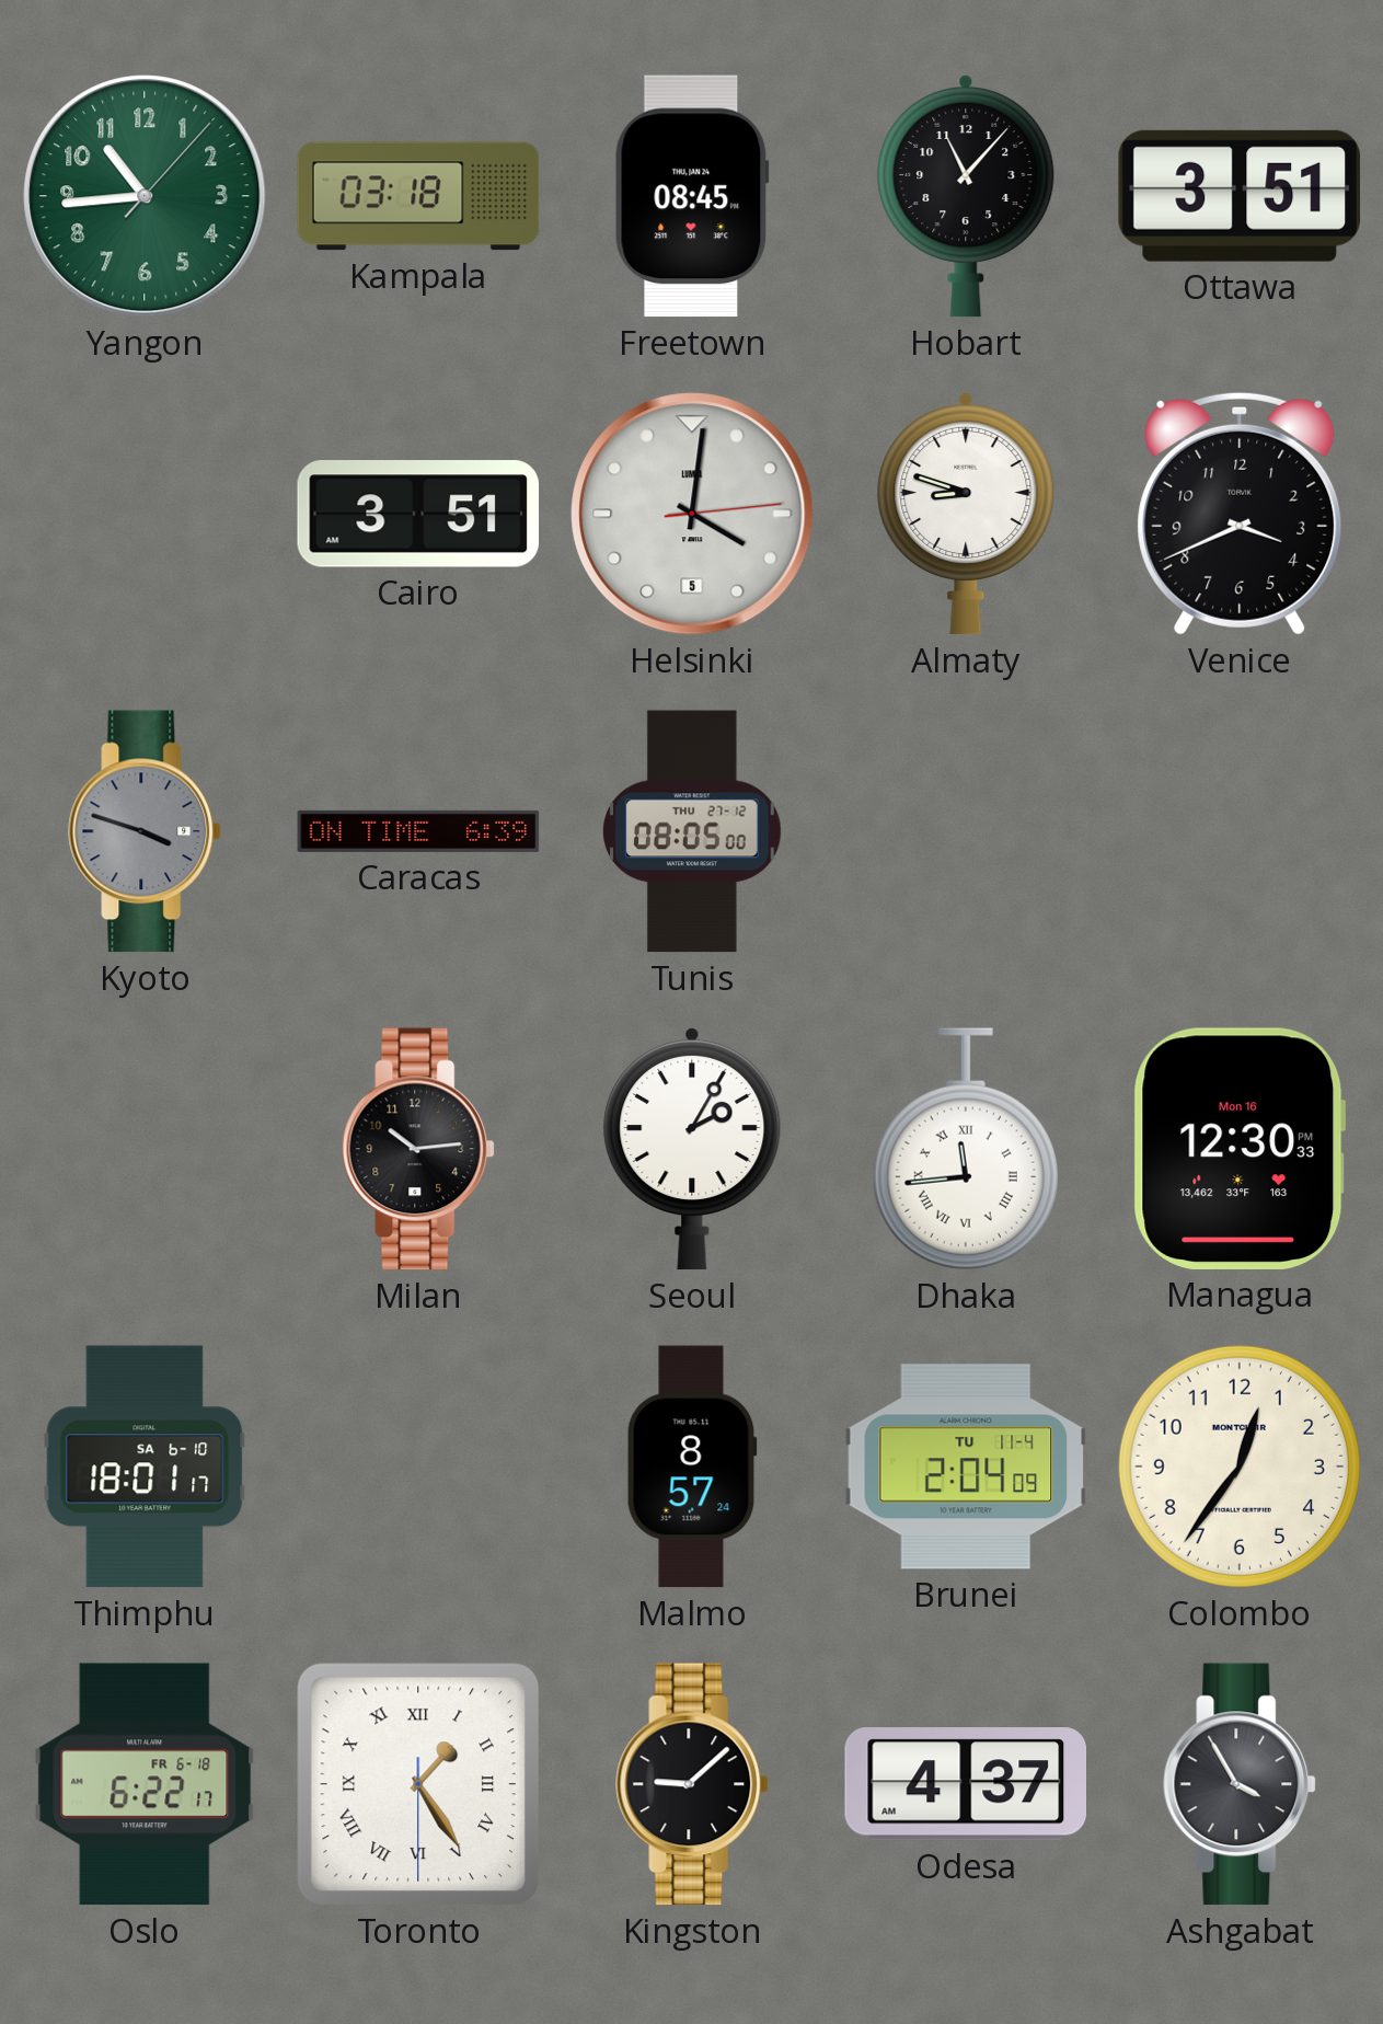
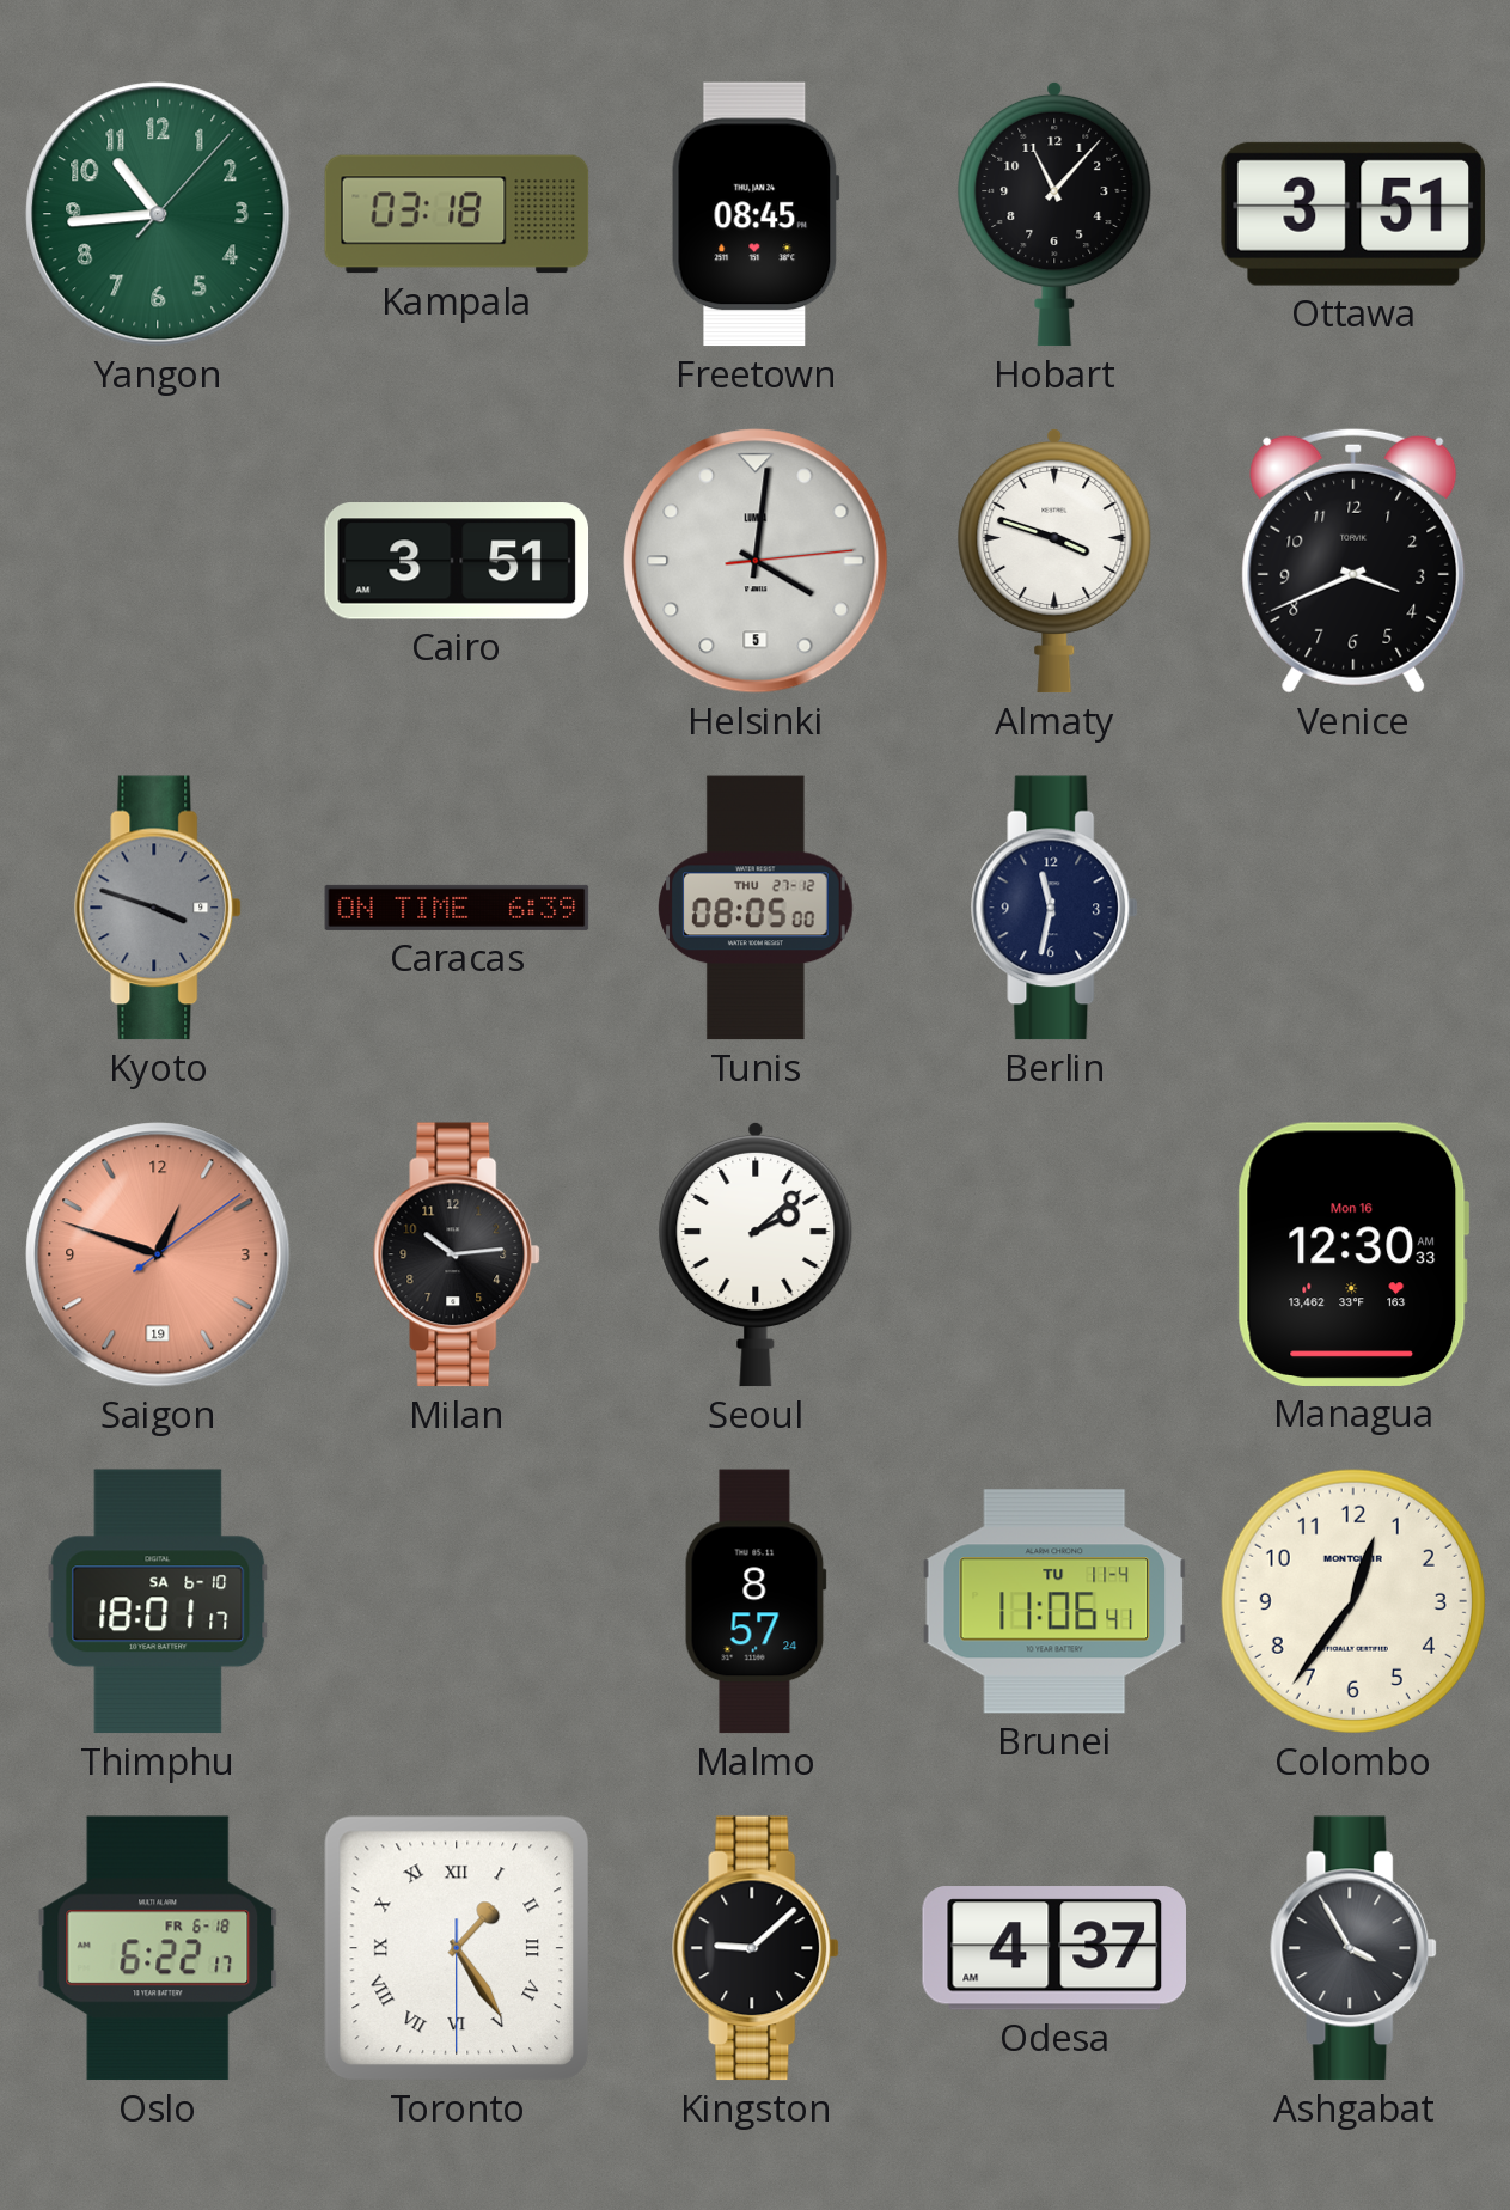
Almaty: 8:48 -> 3:48
Berlin: none -> 11:32
Saigon: none -> 12:48
Seoul: 2:05 -> 2:08
Dhaka: 11:44 -> none
Managua: 12:30:33 PM -> 12:30:33 AM
Brunei: 2:04 -> 11:06
